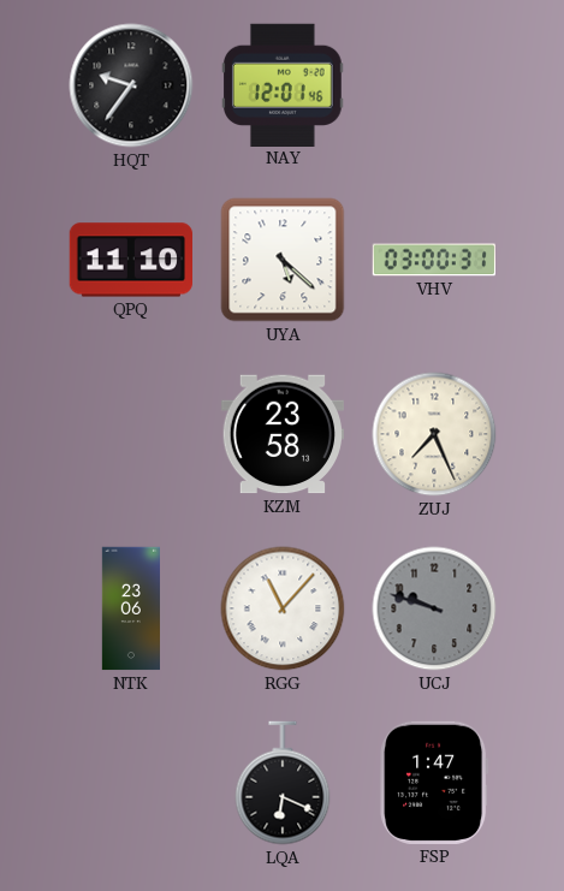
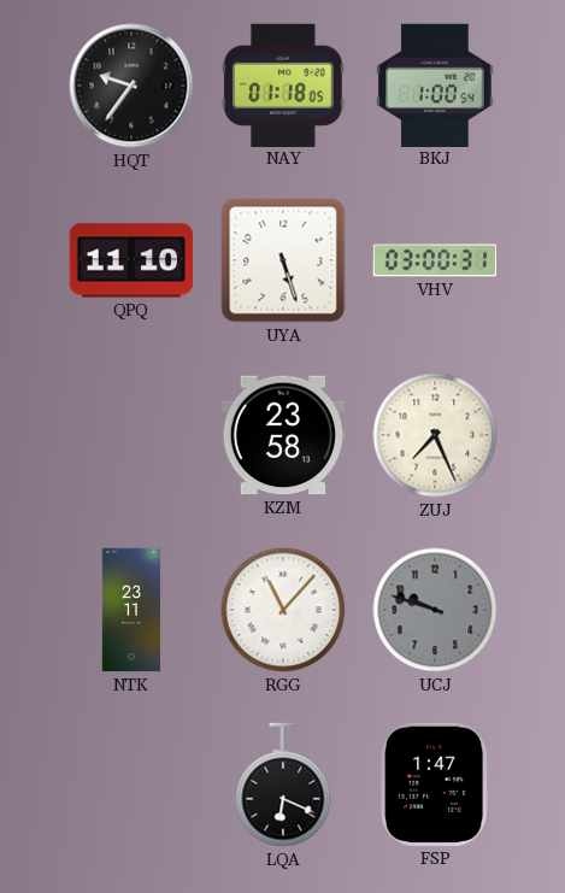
NAY: 12:01 -> 01:18
BKJ: none -> 1:00
UYA: 5:22 -> 5:27
NTK: 23:06 -> 23:11
